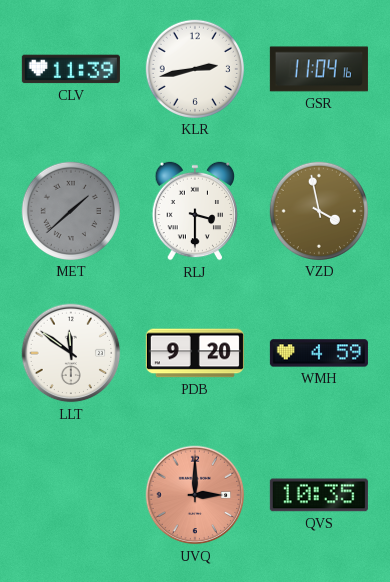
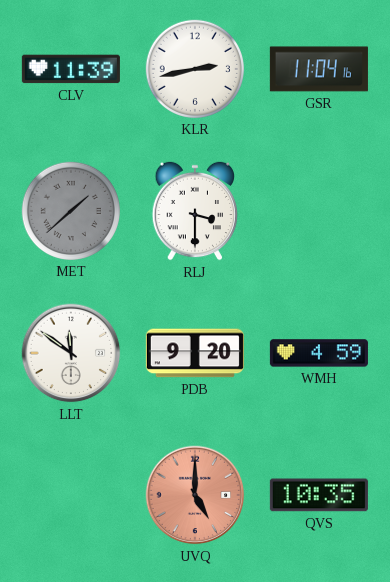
VZD: 3:58 -> none
UVQ: 3:00 -> 5:00
